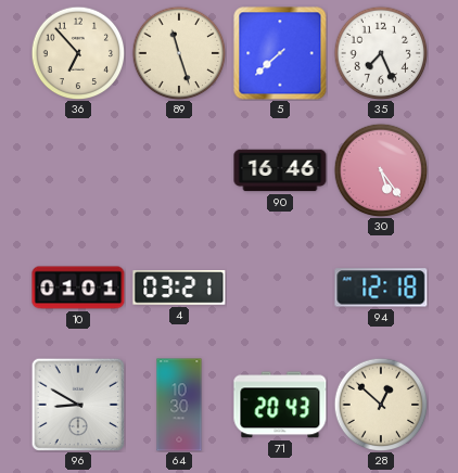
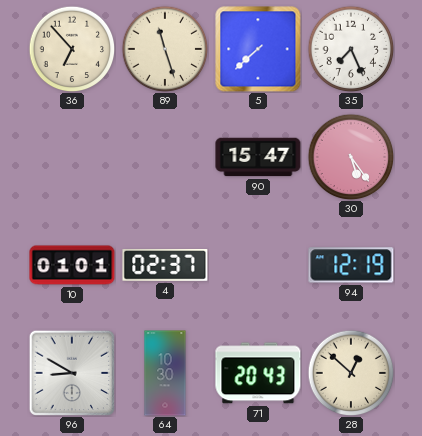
90: 16:46 -> 15:47
4: 03:21 -> 02:37
94: 12:18 -> 12:19
